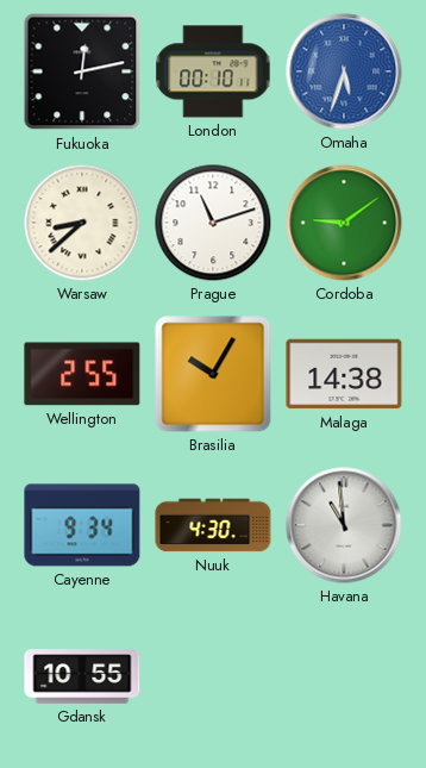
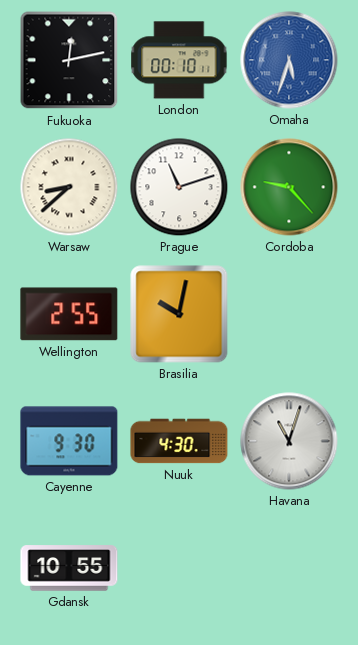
Cordoba: 9:09 -> 9:23
Brasilia: 10:05 -> 10:02
Malaga: 14:38 -> none
Cayenne: 9:34 -> 9:30
Havana: 10:59 -> 11:03
